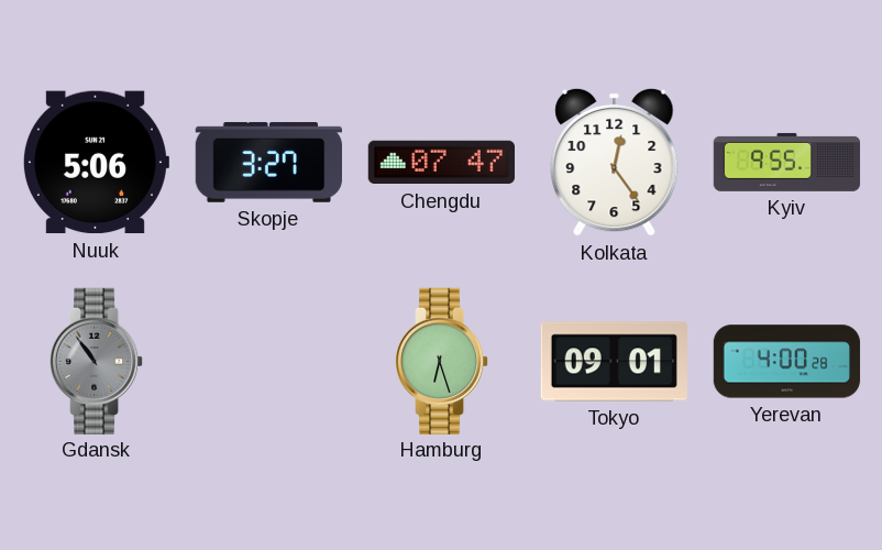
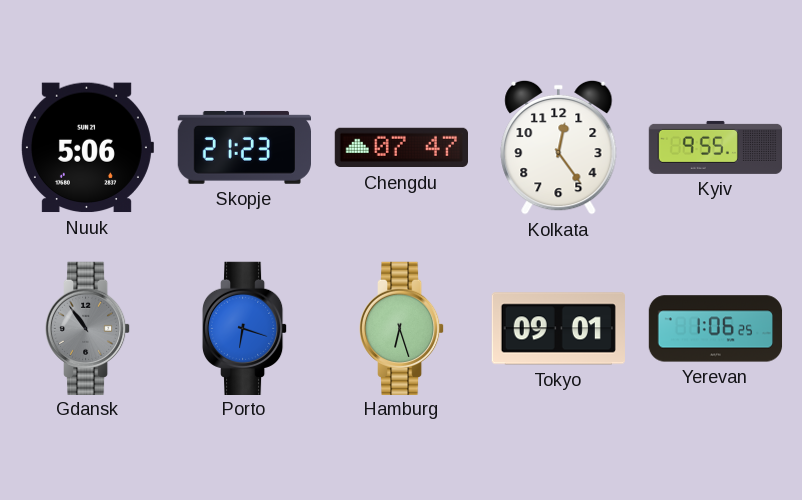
Skopje: 3:27 -> 21:23
Porto: none -> 6:18
Yerevan: 4:00 -> 1:06
